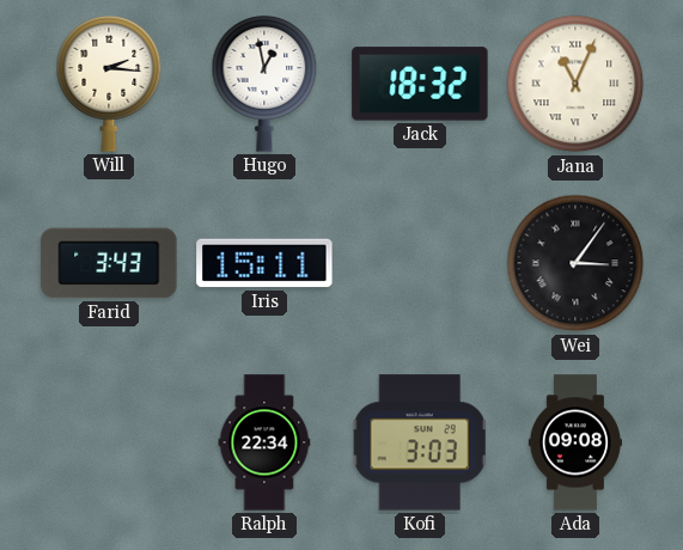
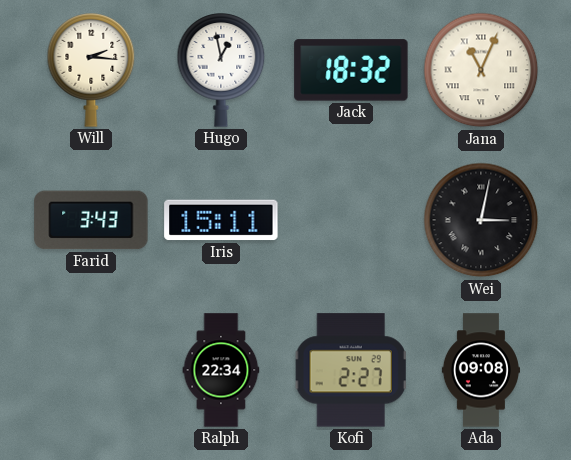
Wei: 3:06 -> 3:02
Kofi: 3:03 -> 2:27
